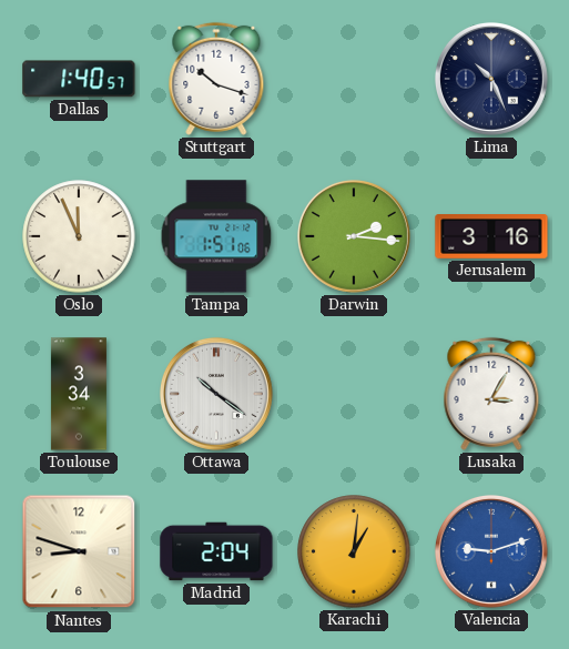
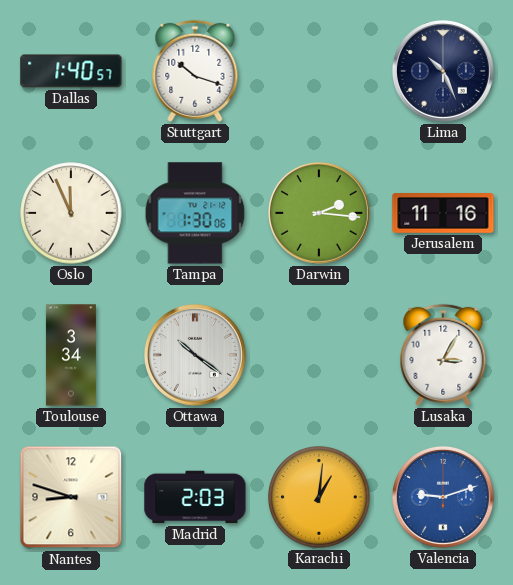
Tampa: 1:51 -> 1:30
Jerusalem: 3:16 -> 11:16
Madrid: 2:04 -> 2:03
